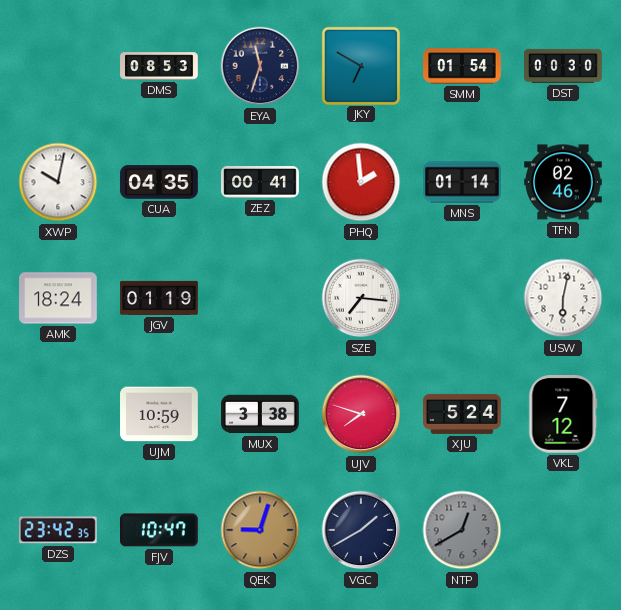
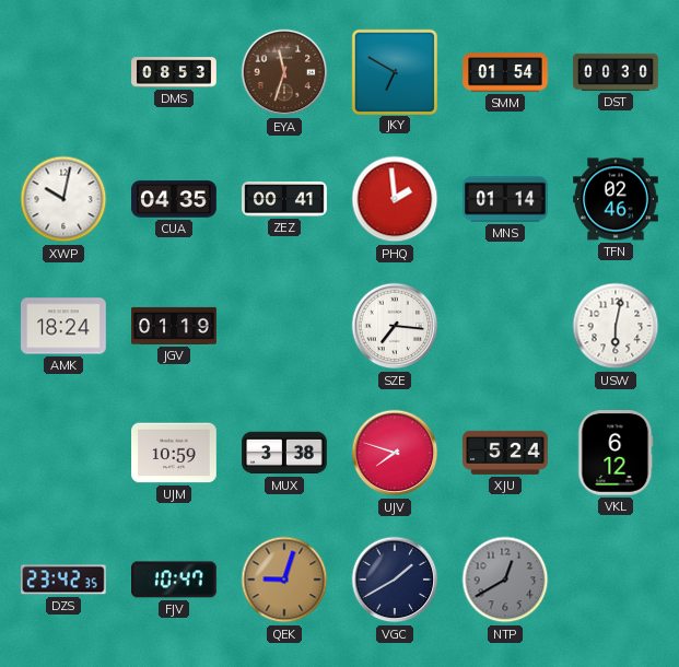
EYA dial: navy -> brown
VKL: 7:12 -> 6:12
